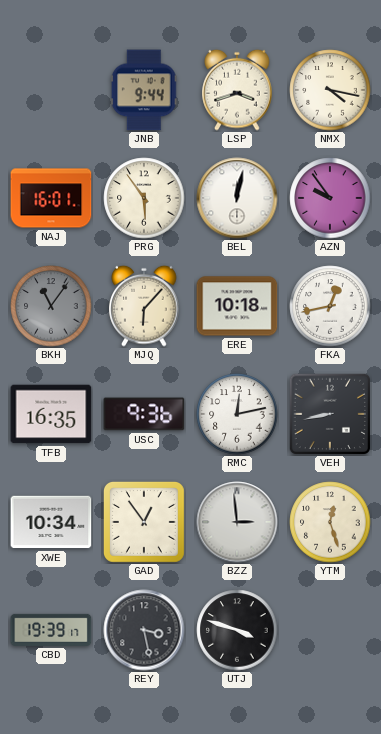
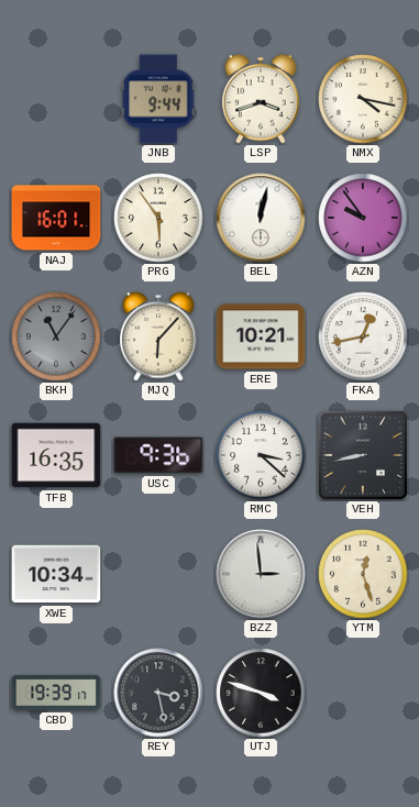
ERE: 10:18 -> 10:21
RMC: 12:13 -> 3:22
GAD: 12:54 -> none
